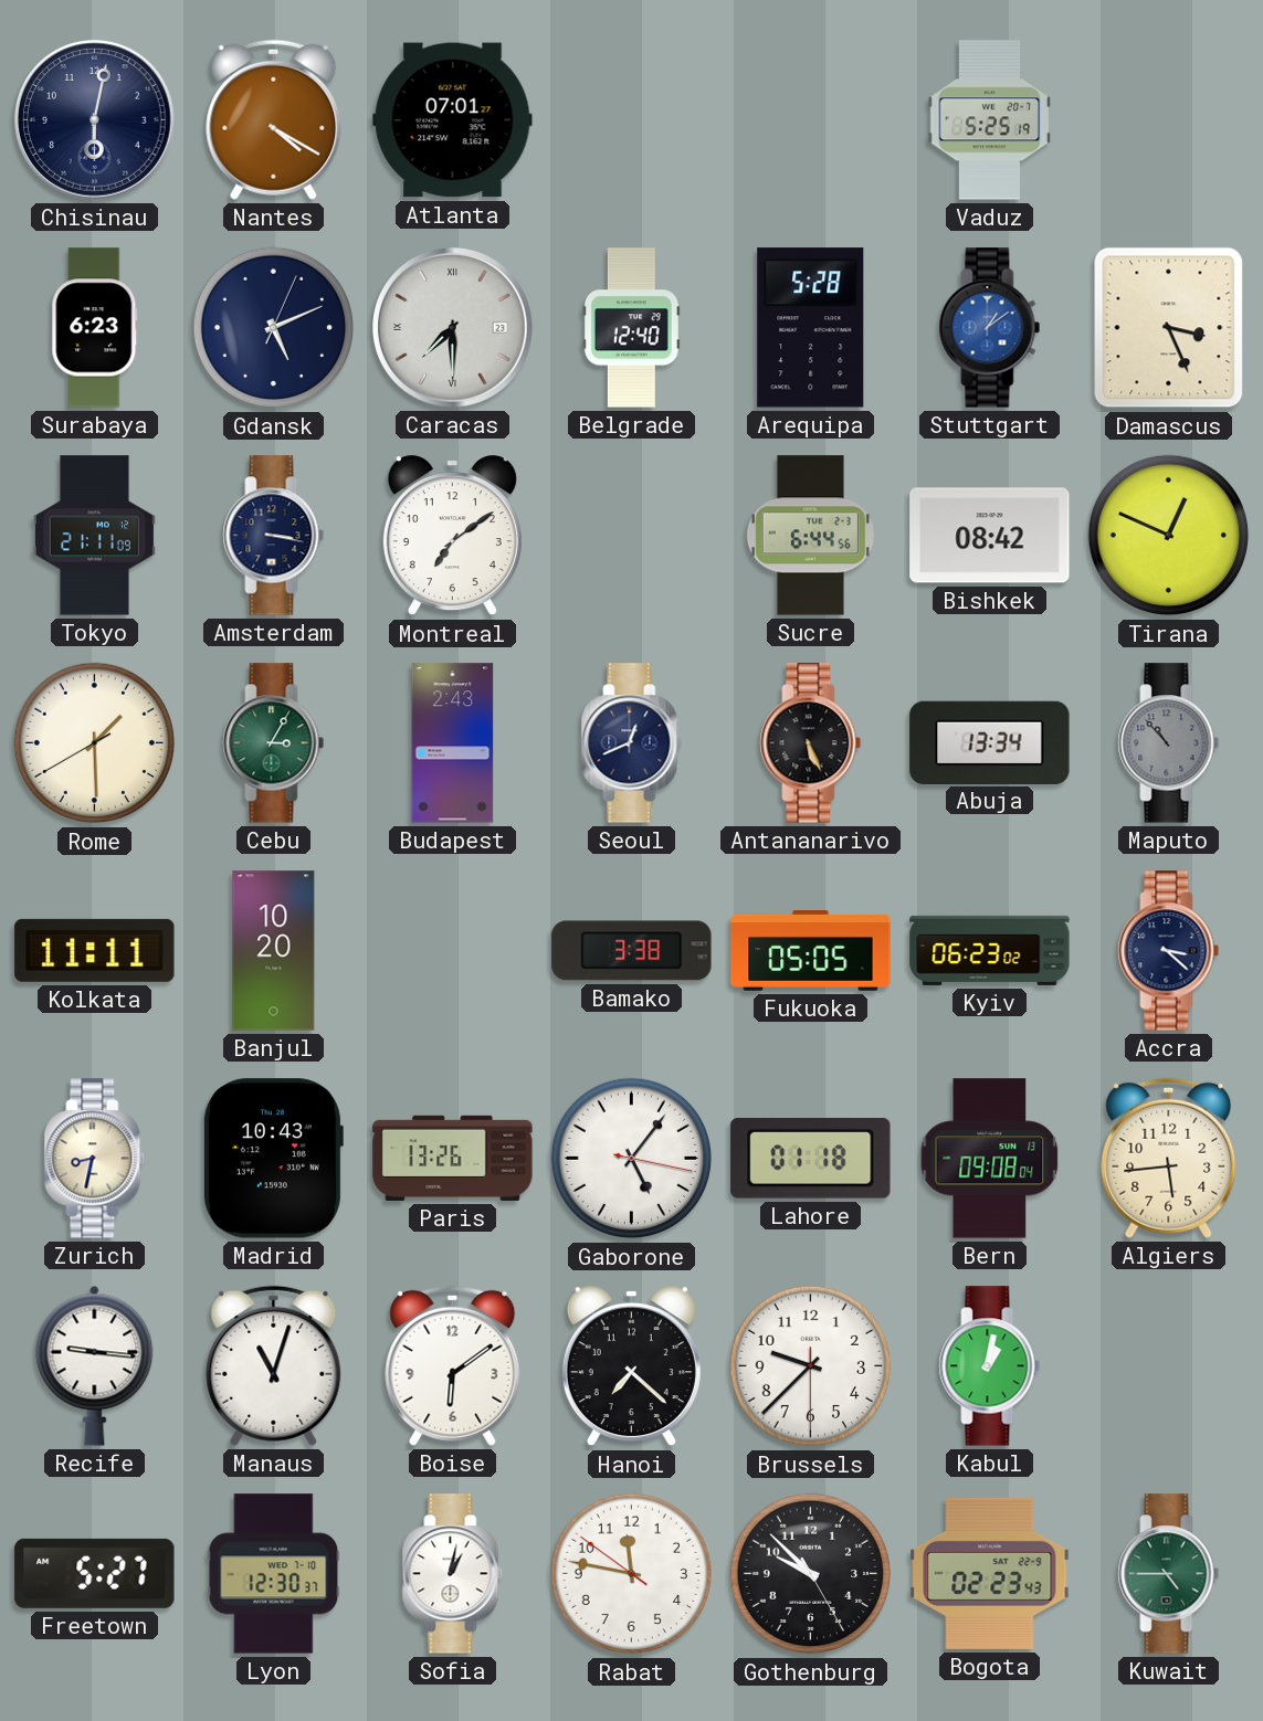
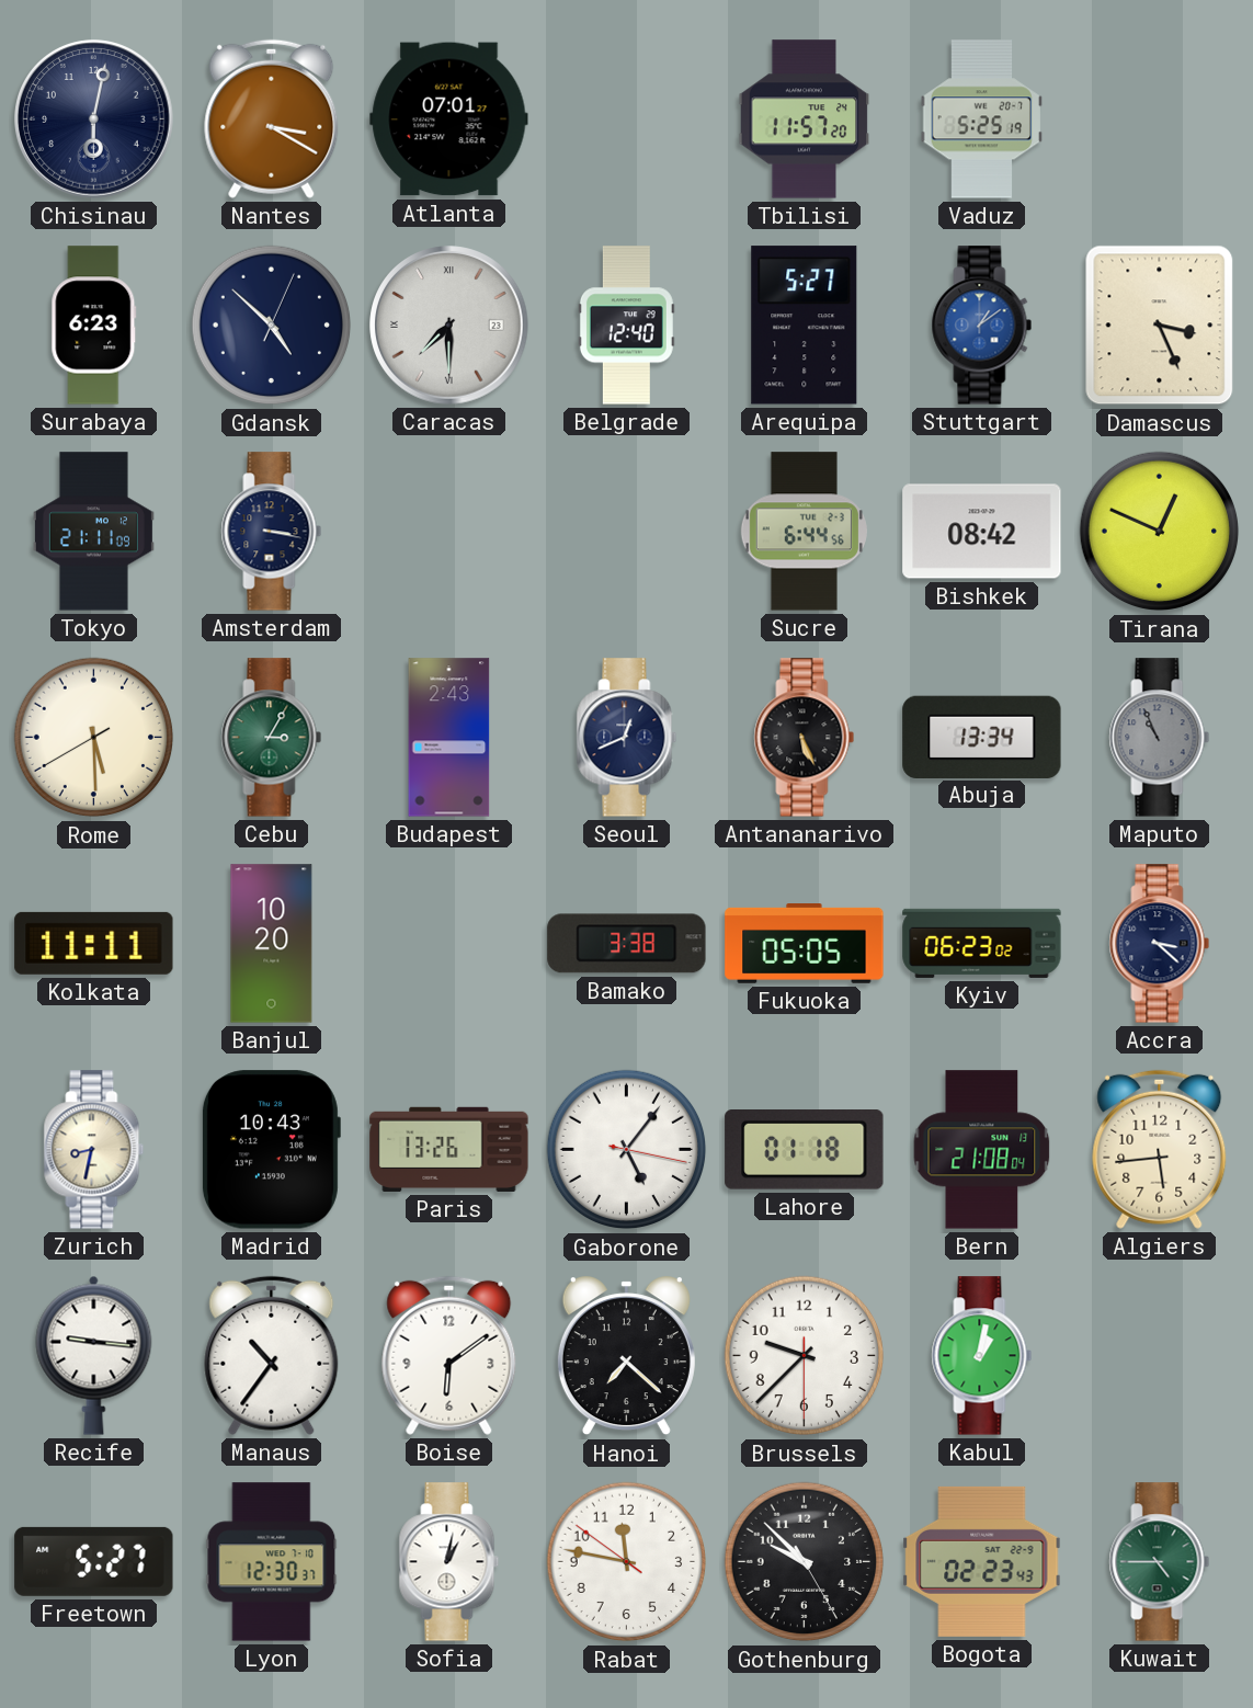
Nantes: 4:20 -> 3:20
Tbilisi: none -> 11:57
Gdansk: 5:11 -> 4:52
Arequipa: 5:28 -> 5:27
Montreal: 7:09 -> none
Rome: 1:29 -> 5:29
Maputo: 10:53 -> 10:56
Bern: 09:08 -> 21:08
Manaus: 11:03 -> 10:36
